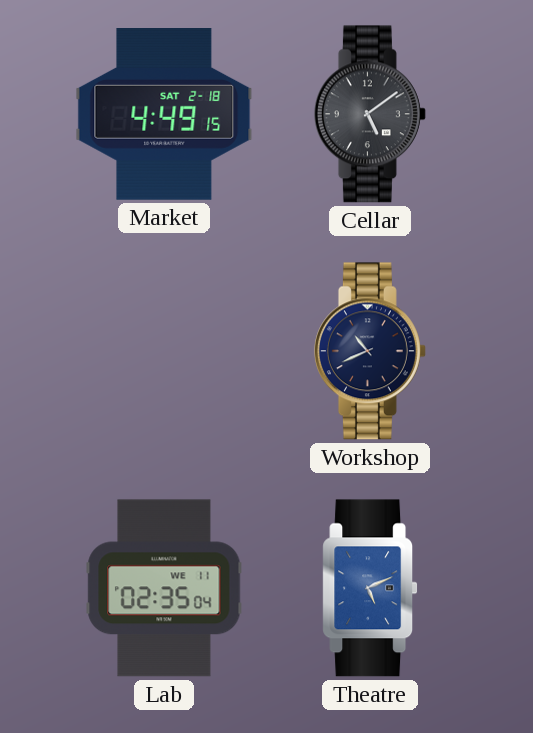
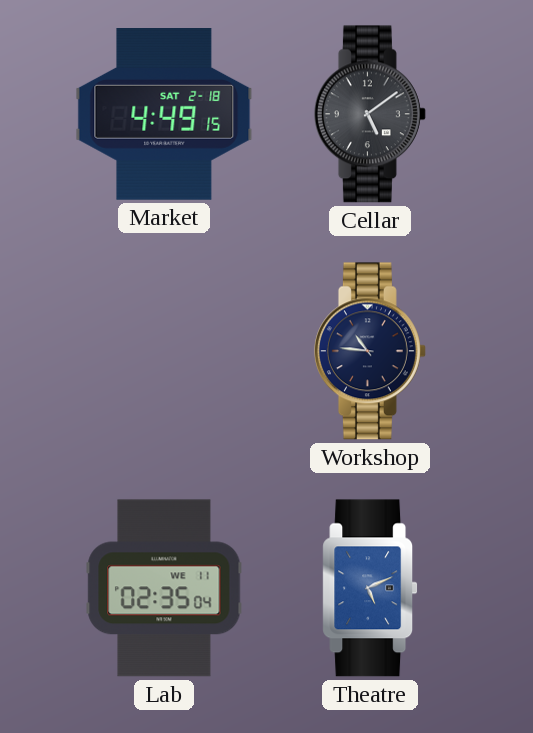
Workshop: 10:41 -> 10:46
